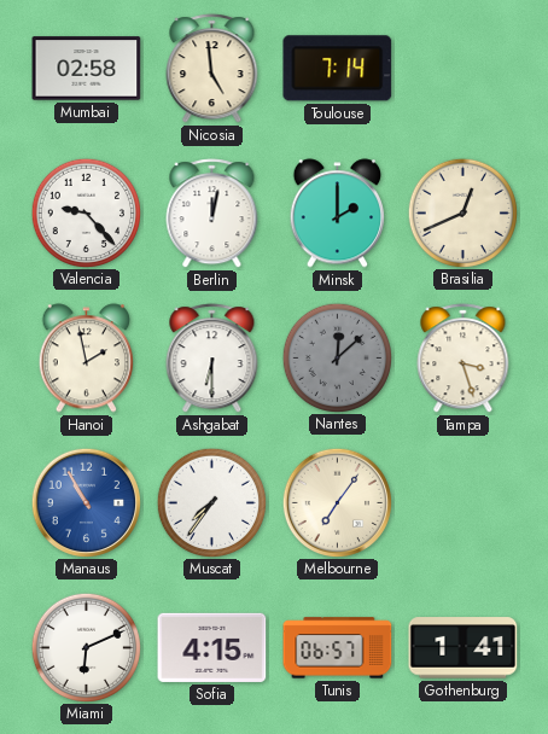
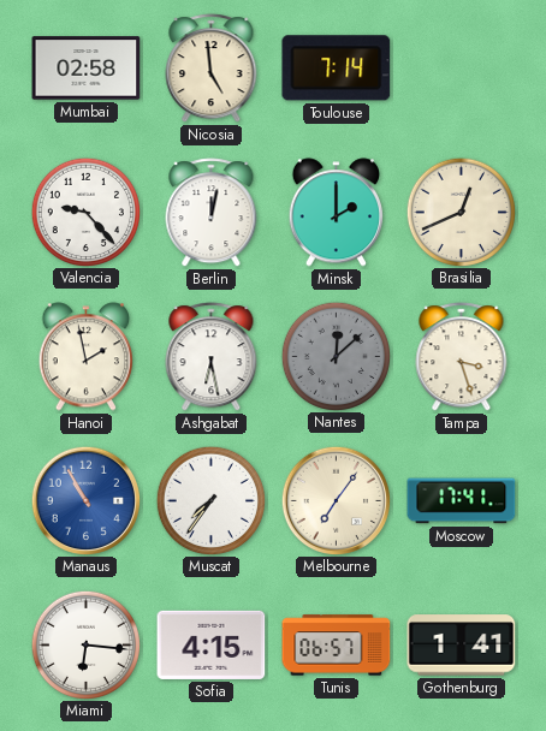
Ashgabat: 6:30 -> 6:28
Moscow: none -> 17:41
Miami: 6:11 -> 6:16
